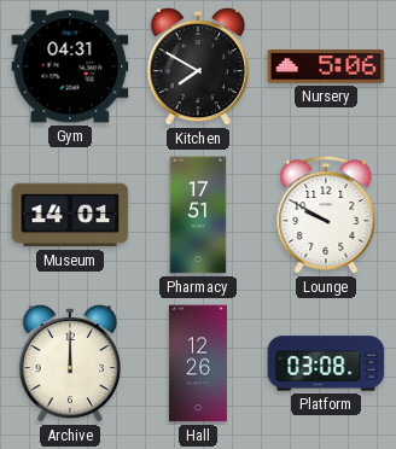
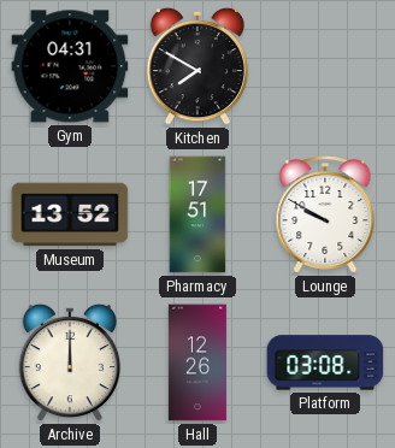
Nursery: 5:06 -> none
Museum: 14:01 -> 13:52
